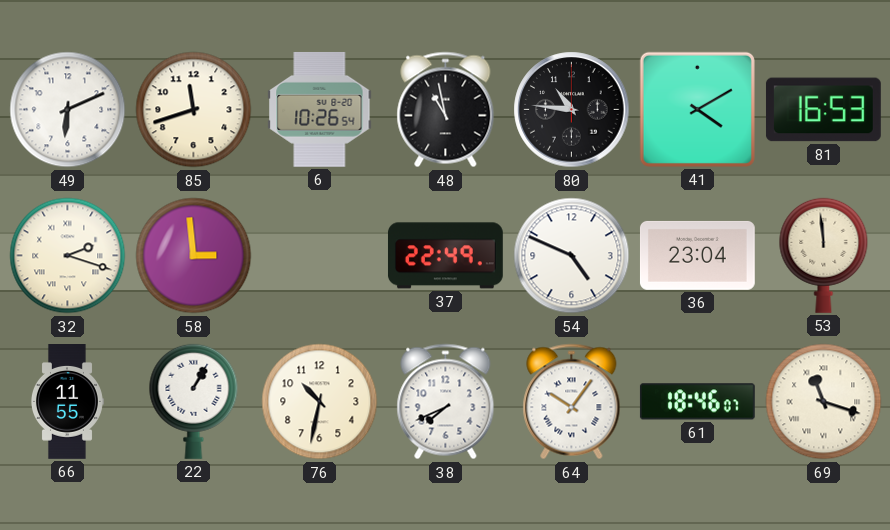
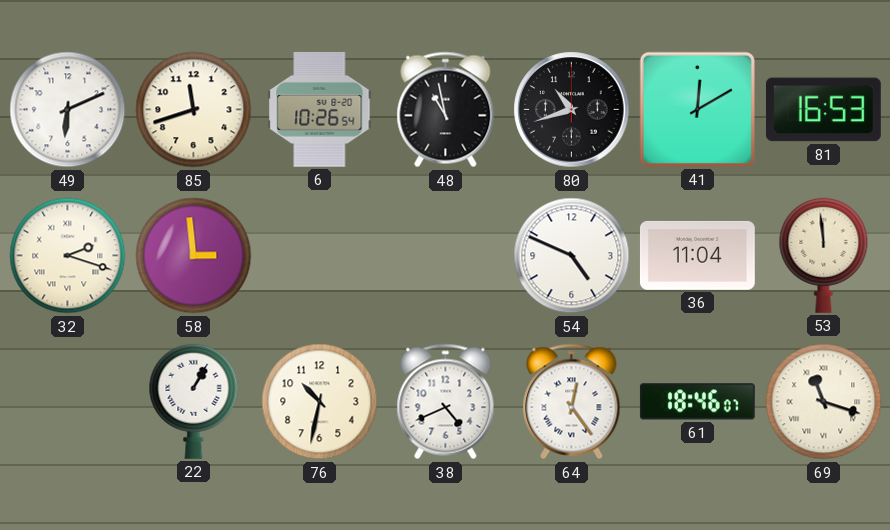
80: 10:46 -> 10:42
41: 4:10 -> 12:10
37: 22:49 -> none
36: 23:04 -> 11:04
66: 11:55 -> none
38: 7:41 -> 4:41
64: 10:06 -> 12:24
